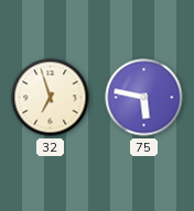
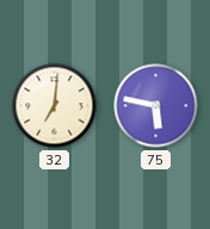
32: 6:57 -> 7:01
